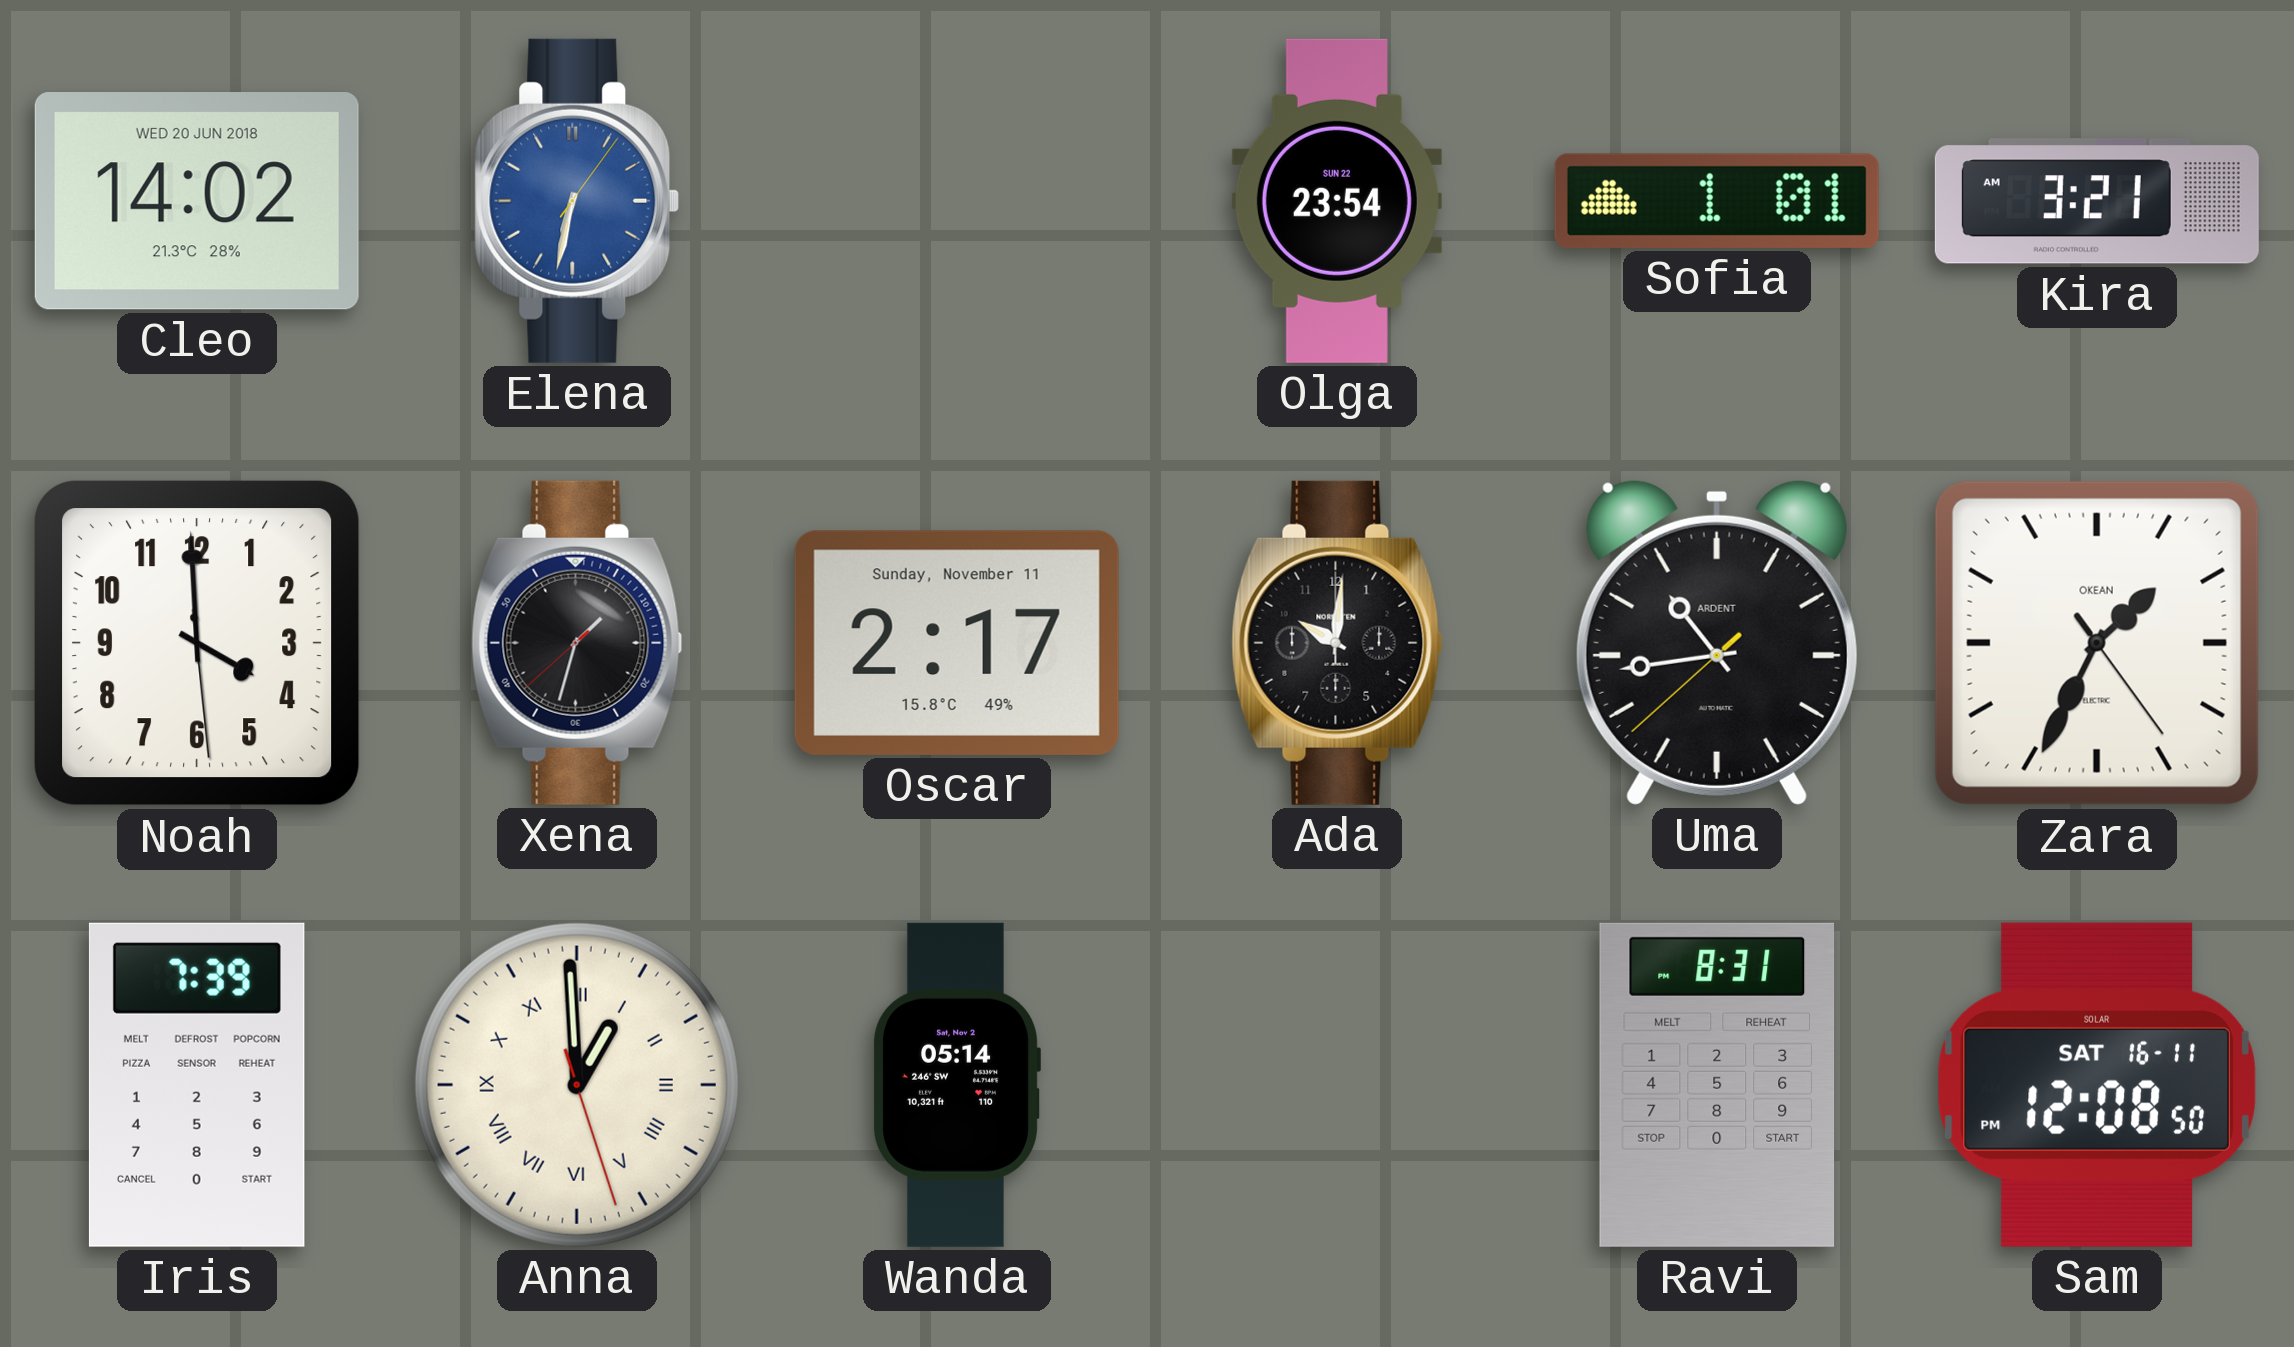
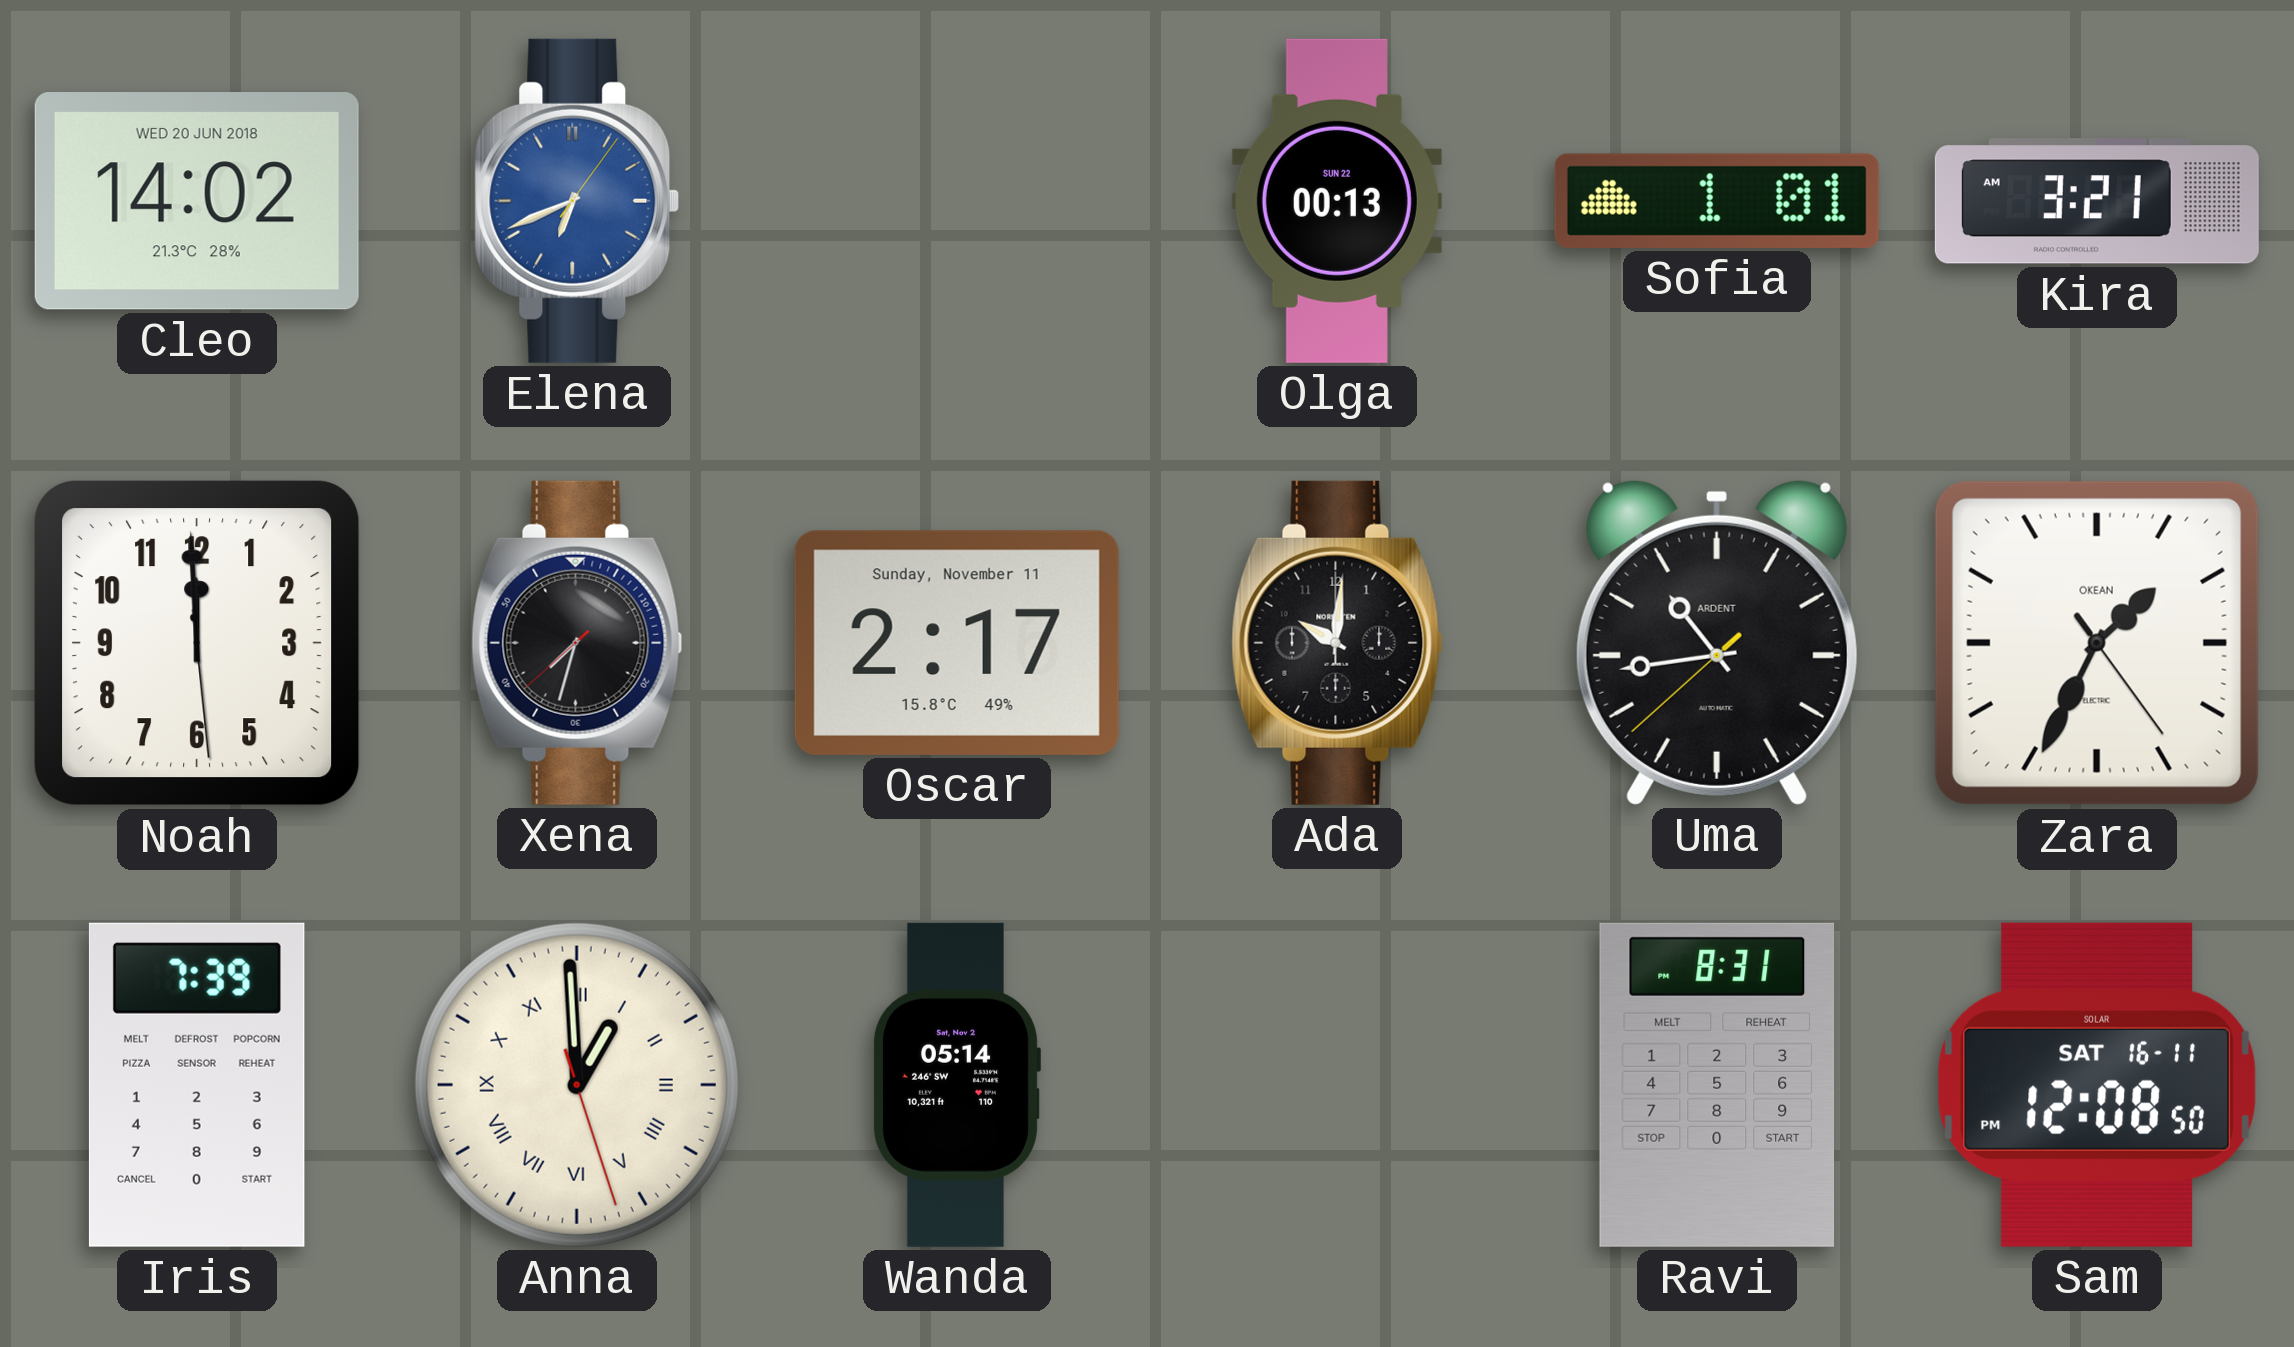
Elena: 6:32 -> 6:41
Olga: 23:54 -> 00:13
Noah: 3:59 -> 11:59
Xena: 1:32 -> 7:32
